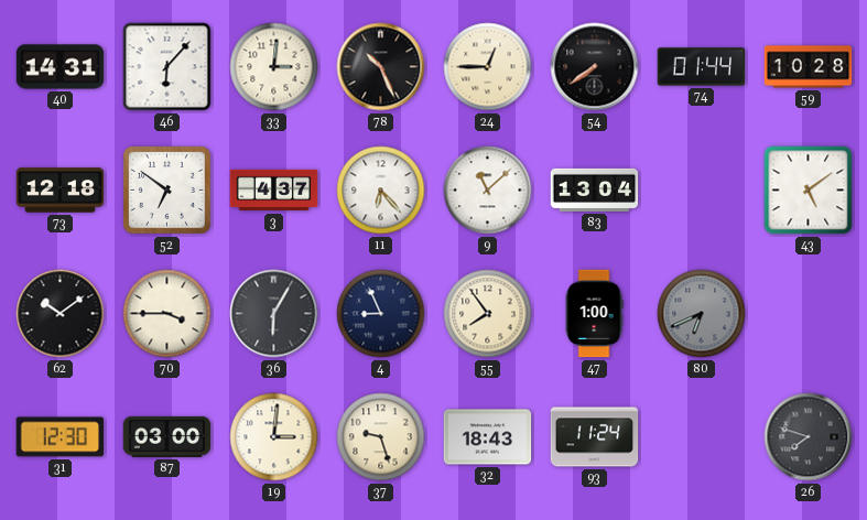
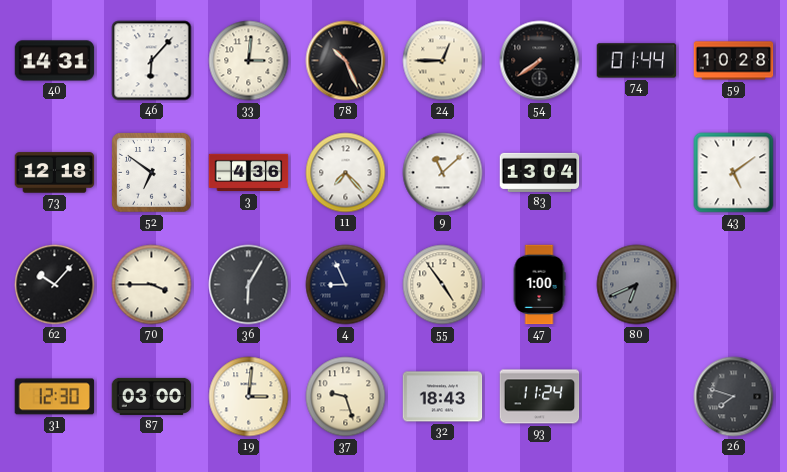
3: 4:37 -> 4:36
11: 6:23 -> 7:23
62: 10:09 -> 10:07
55: 7:54 -> 4:54
